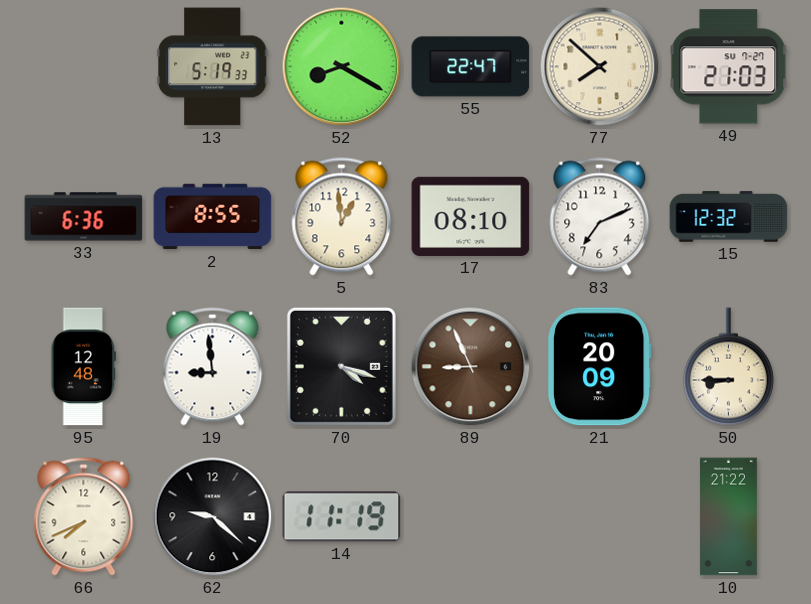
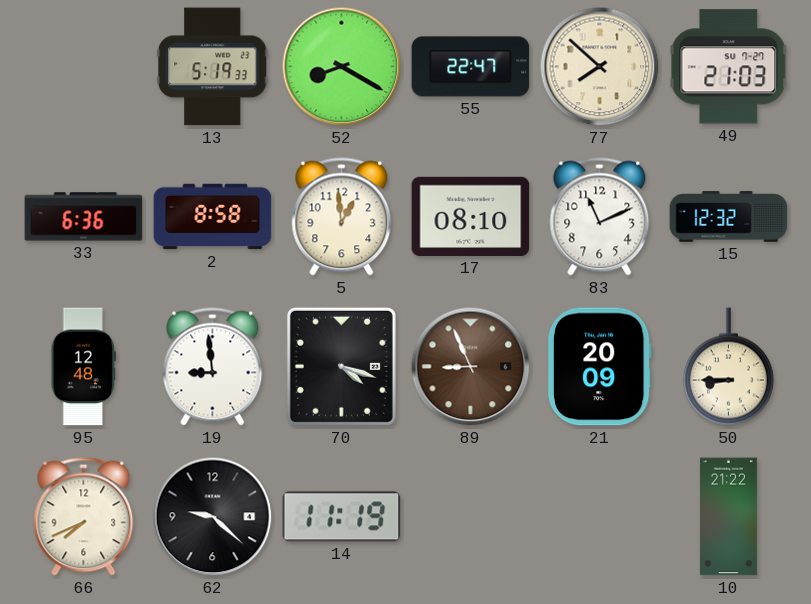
2: 8:55 -> 8:58
83: 7:11 -> 11:11
